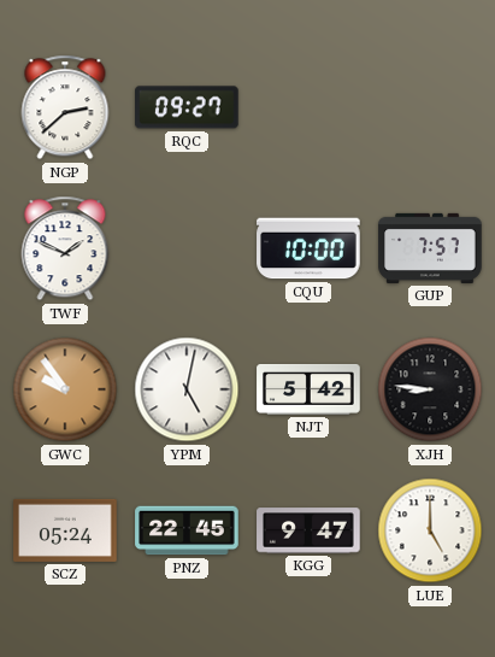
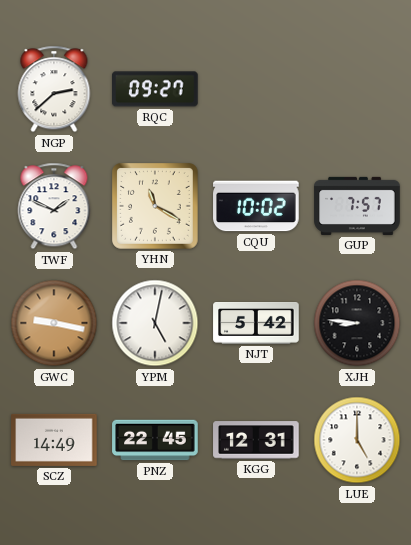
YHN: none -> 11:20
CQU: 10:00 -> 10:02
GWC: 9:54 -> 9:17
SCZ: 05:24 -> 14:49
KGG: 9:47 -> 12:31
